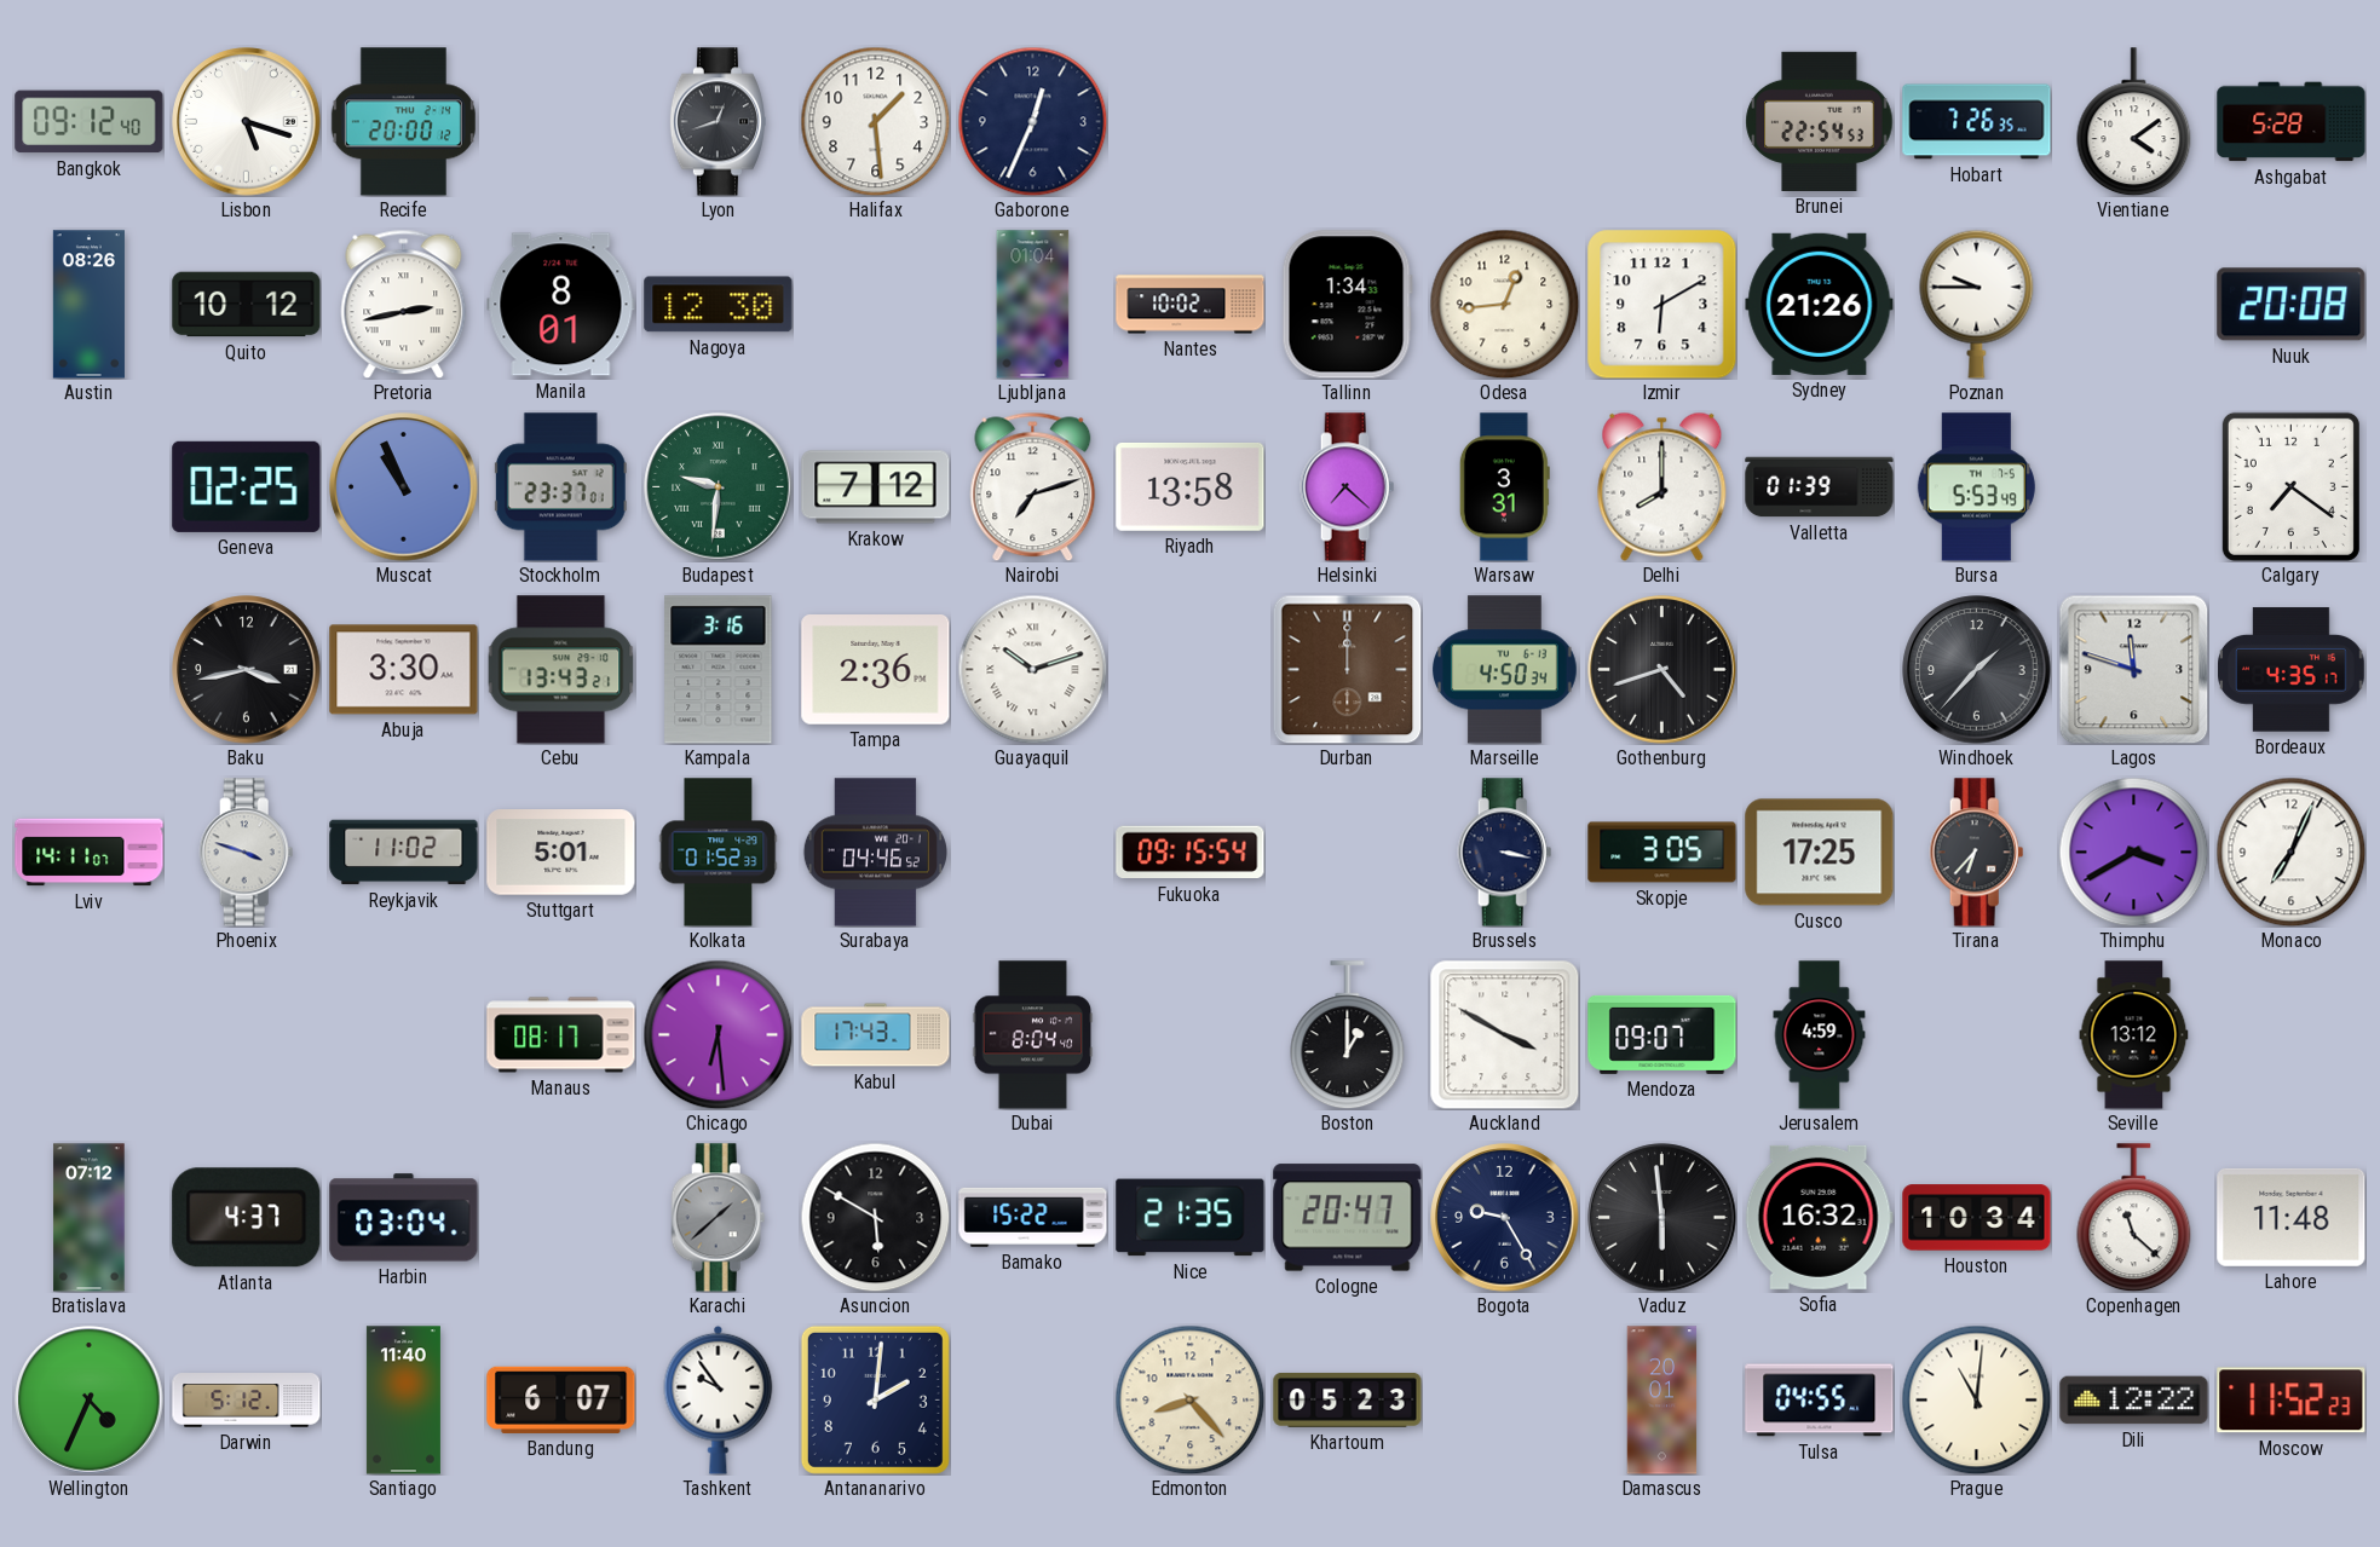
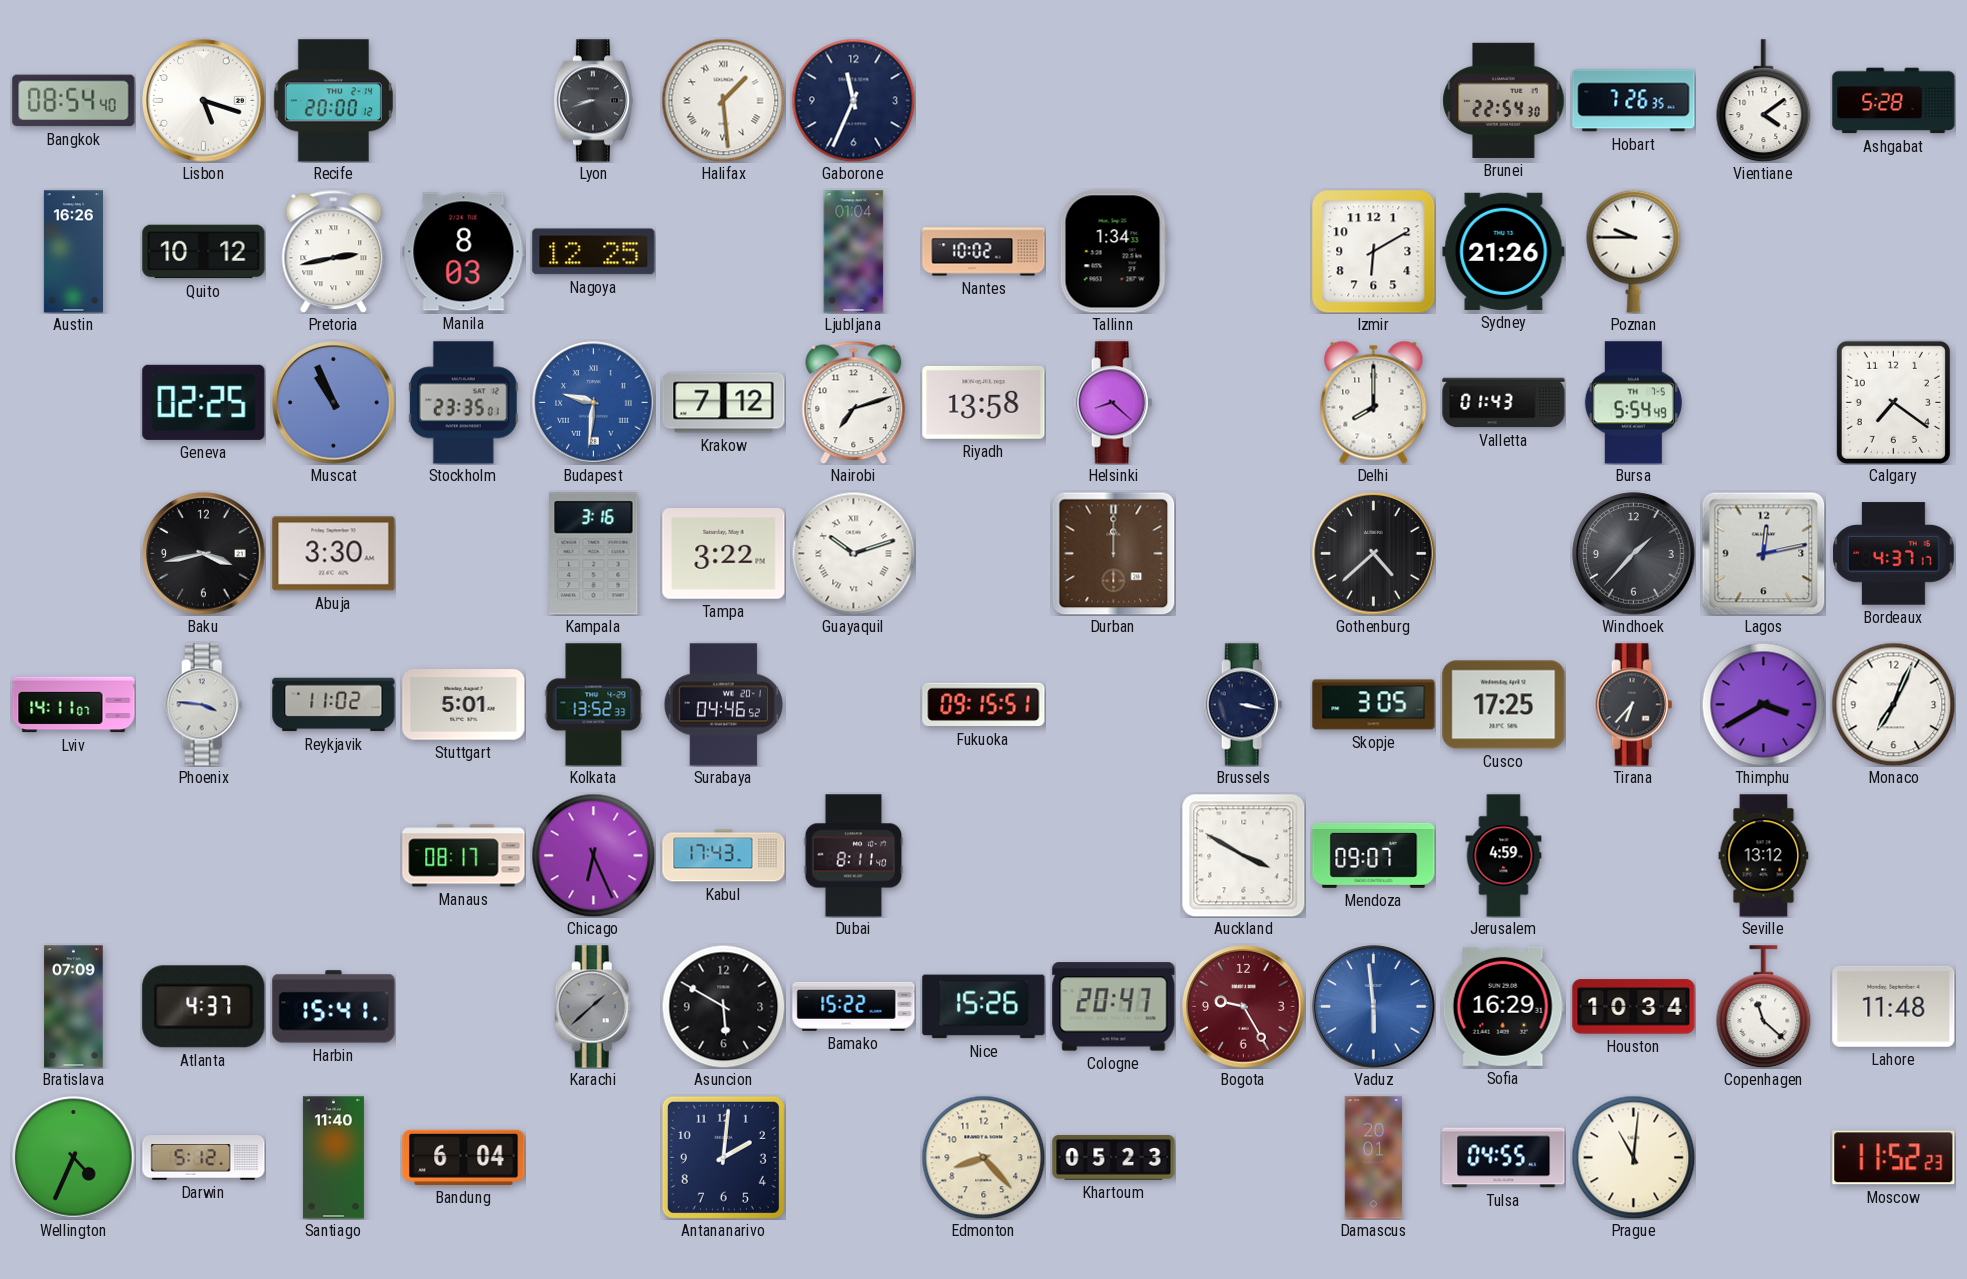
Bangkok: 09:12 -> 08:54
Lyon: 12:42 -> 8:42
Halifax numerals: Arabic -> Roman
Gaborone: 12:34 -> 11:34
Brunei: 22:54:53 -> 22:54:30
Austin: 08:26 -> 16:26
Manila: 8:01 -> 8:03
Nagoya: 12:30 -> 12:25
Odesa: 12:44 -> none
Nuuk: 20:08 -> none
Stockholm: 23:37 -> 23:35
Budapest dial: green -> blue
Helsinki: 7:22 -> 8:22
Warsaw: 3:31 -> none
Valletta: 01:39 -> 01:43
Bursa: 5:53 -> 5:54
Cebu: 13:43 -> none
Tampa: 2:36 -> 3:22
Marseille: 4:50 -> none
Gothenburg: 4:42 -> 4:38
Lagos: 11:48 -> 12:13
Bordeaux: 4:35 -> 4:37
Phoenix: 3:48 -> 3:46
Kolkata: 01:52 -> 13:52
Fukuoka: 09:15:54 -> 09:15:51
Chicago: 6:29 -> 6:26
Dubai: 8:04 -> 8:11
Boston: 1:00 -> none
Bratislava: 07:12 -> 07:09
Harbin: 03:04 -> 15:41
Nice: 21:35 -> 15:26
Bogota dial: navy -> burgundy
Vaduz dial: black -> blue
Sofia: 16:32 -> 16:29
Bandung: 6:07 -> 6:04
Tashkent: 9:54 -> none
Dili: 12:22 -> none
